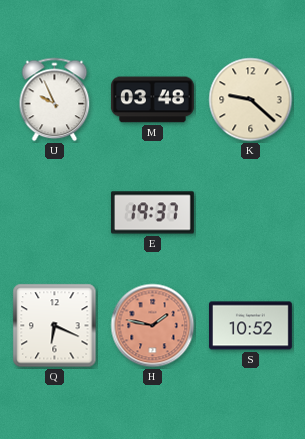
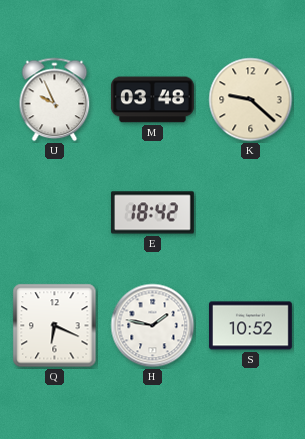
E: 19:37 -> 18:42
H dial: salmon -> white
